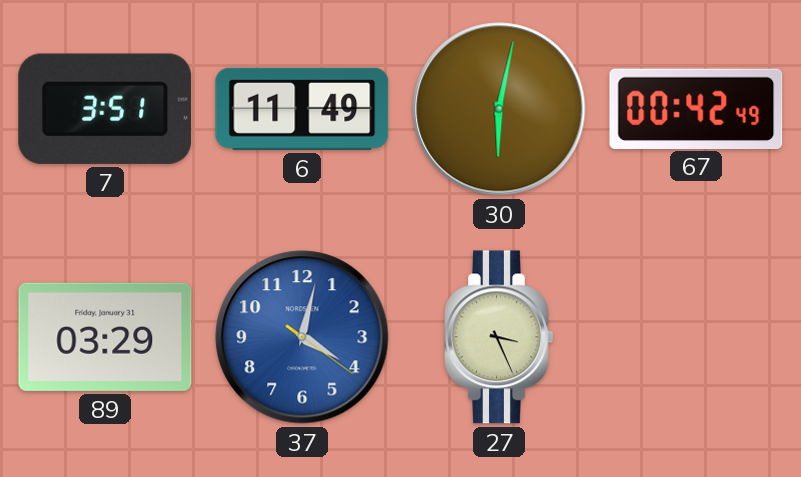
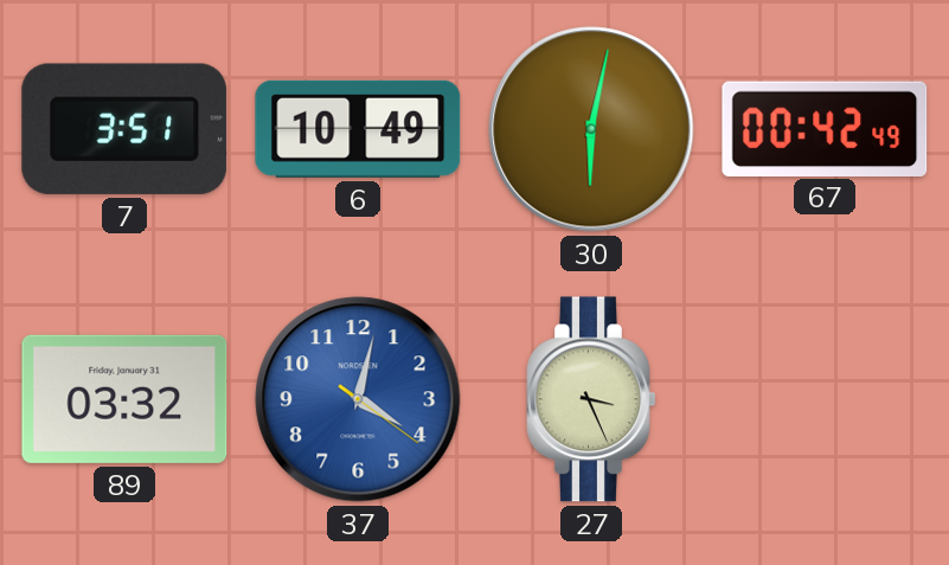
6: 11:49 -> 10:49
89: 03:29 -> 03:32
